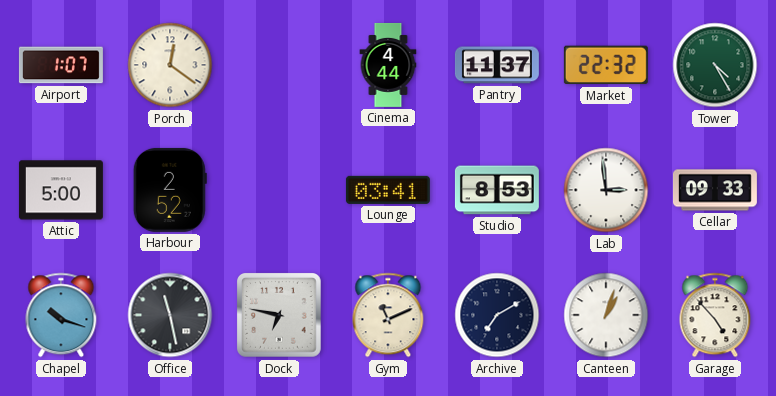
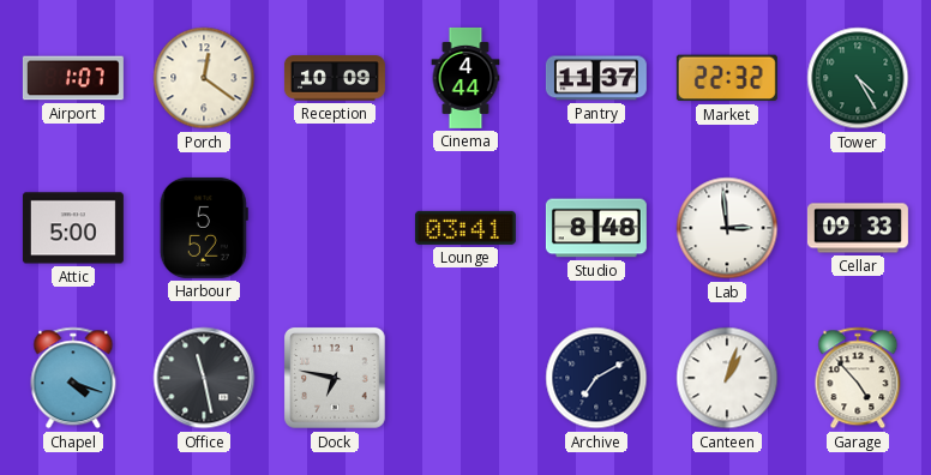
Reception: none -> 10:09
Harbour: 2:52 -> 5:52
Studio: 8:53 -> 8:48
Chapel: 10:18 -> 4:18
Gym: 11:11 -> none
